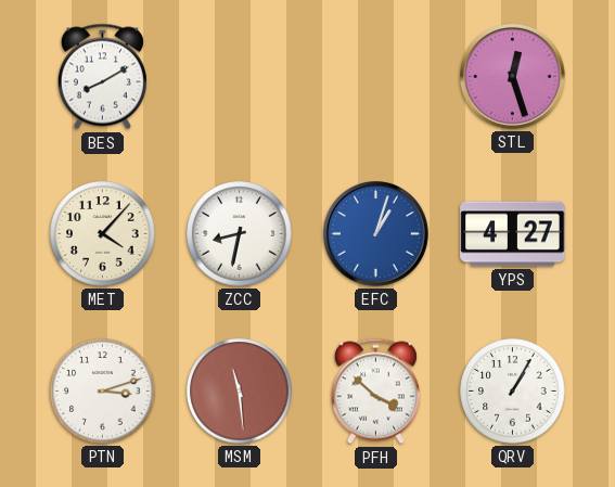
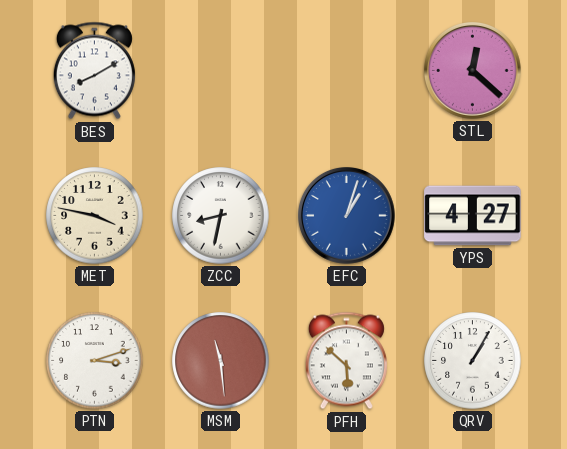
STL: 12:27 -> 12:22
MET: 4:07 -> 3:47
PFH: 3:52 -> 5:52
